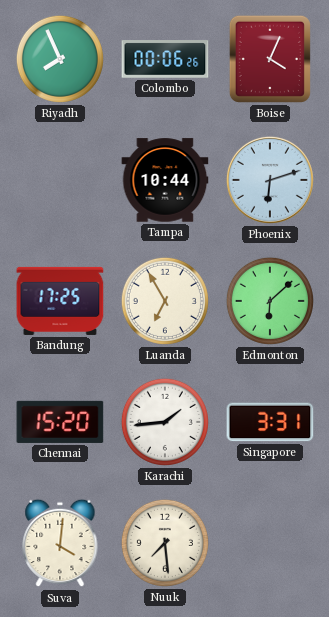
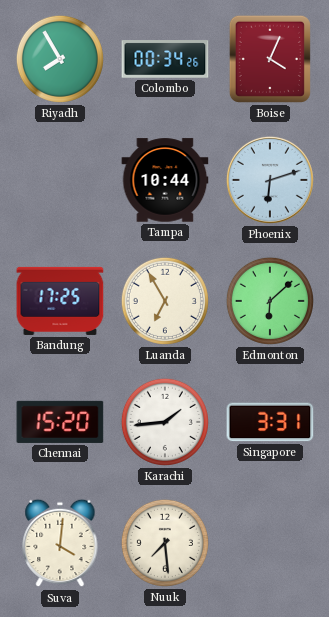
Riyadh: 7:56 -> 7:55
Colombo: 00:06 -> 00:34
